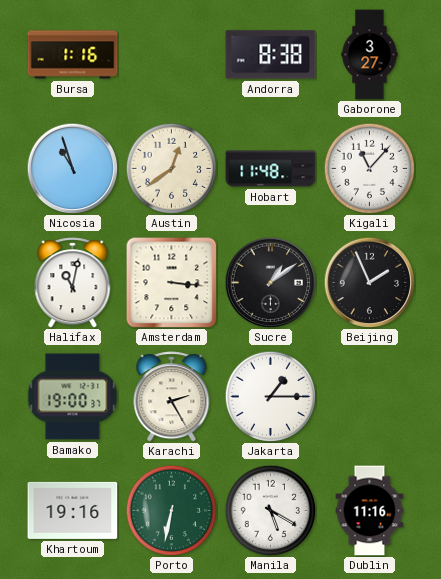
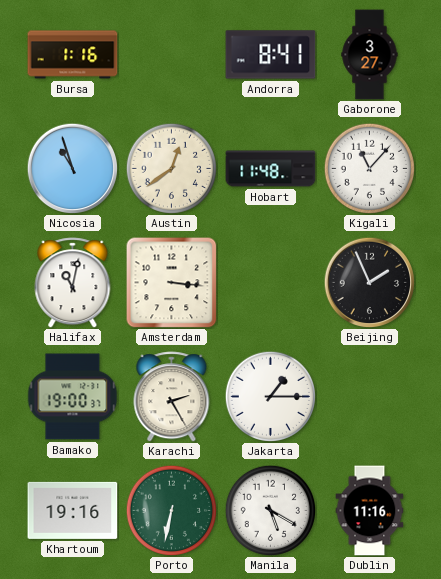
Andorra: 8:38 -> 8:41
Sucre: 1:09 -> none
